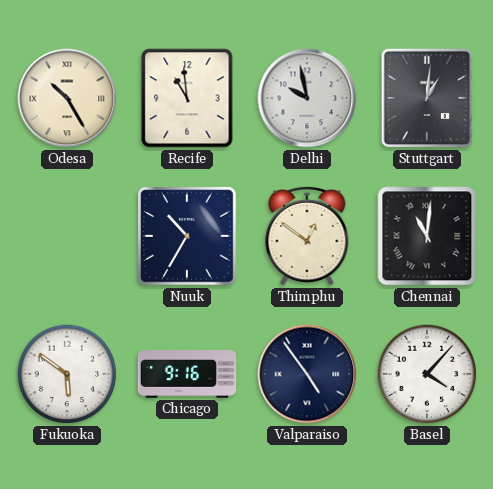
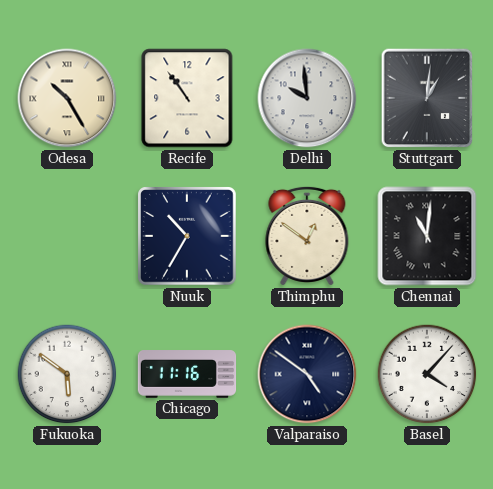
Recife: 10:59 -> 10:54
Delhi: 9:58 -> 9:59
Chicago: 9:16 -> 11:16
Valparaiso: 4:54 -> 4:51
